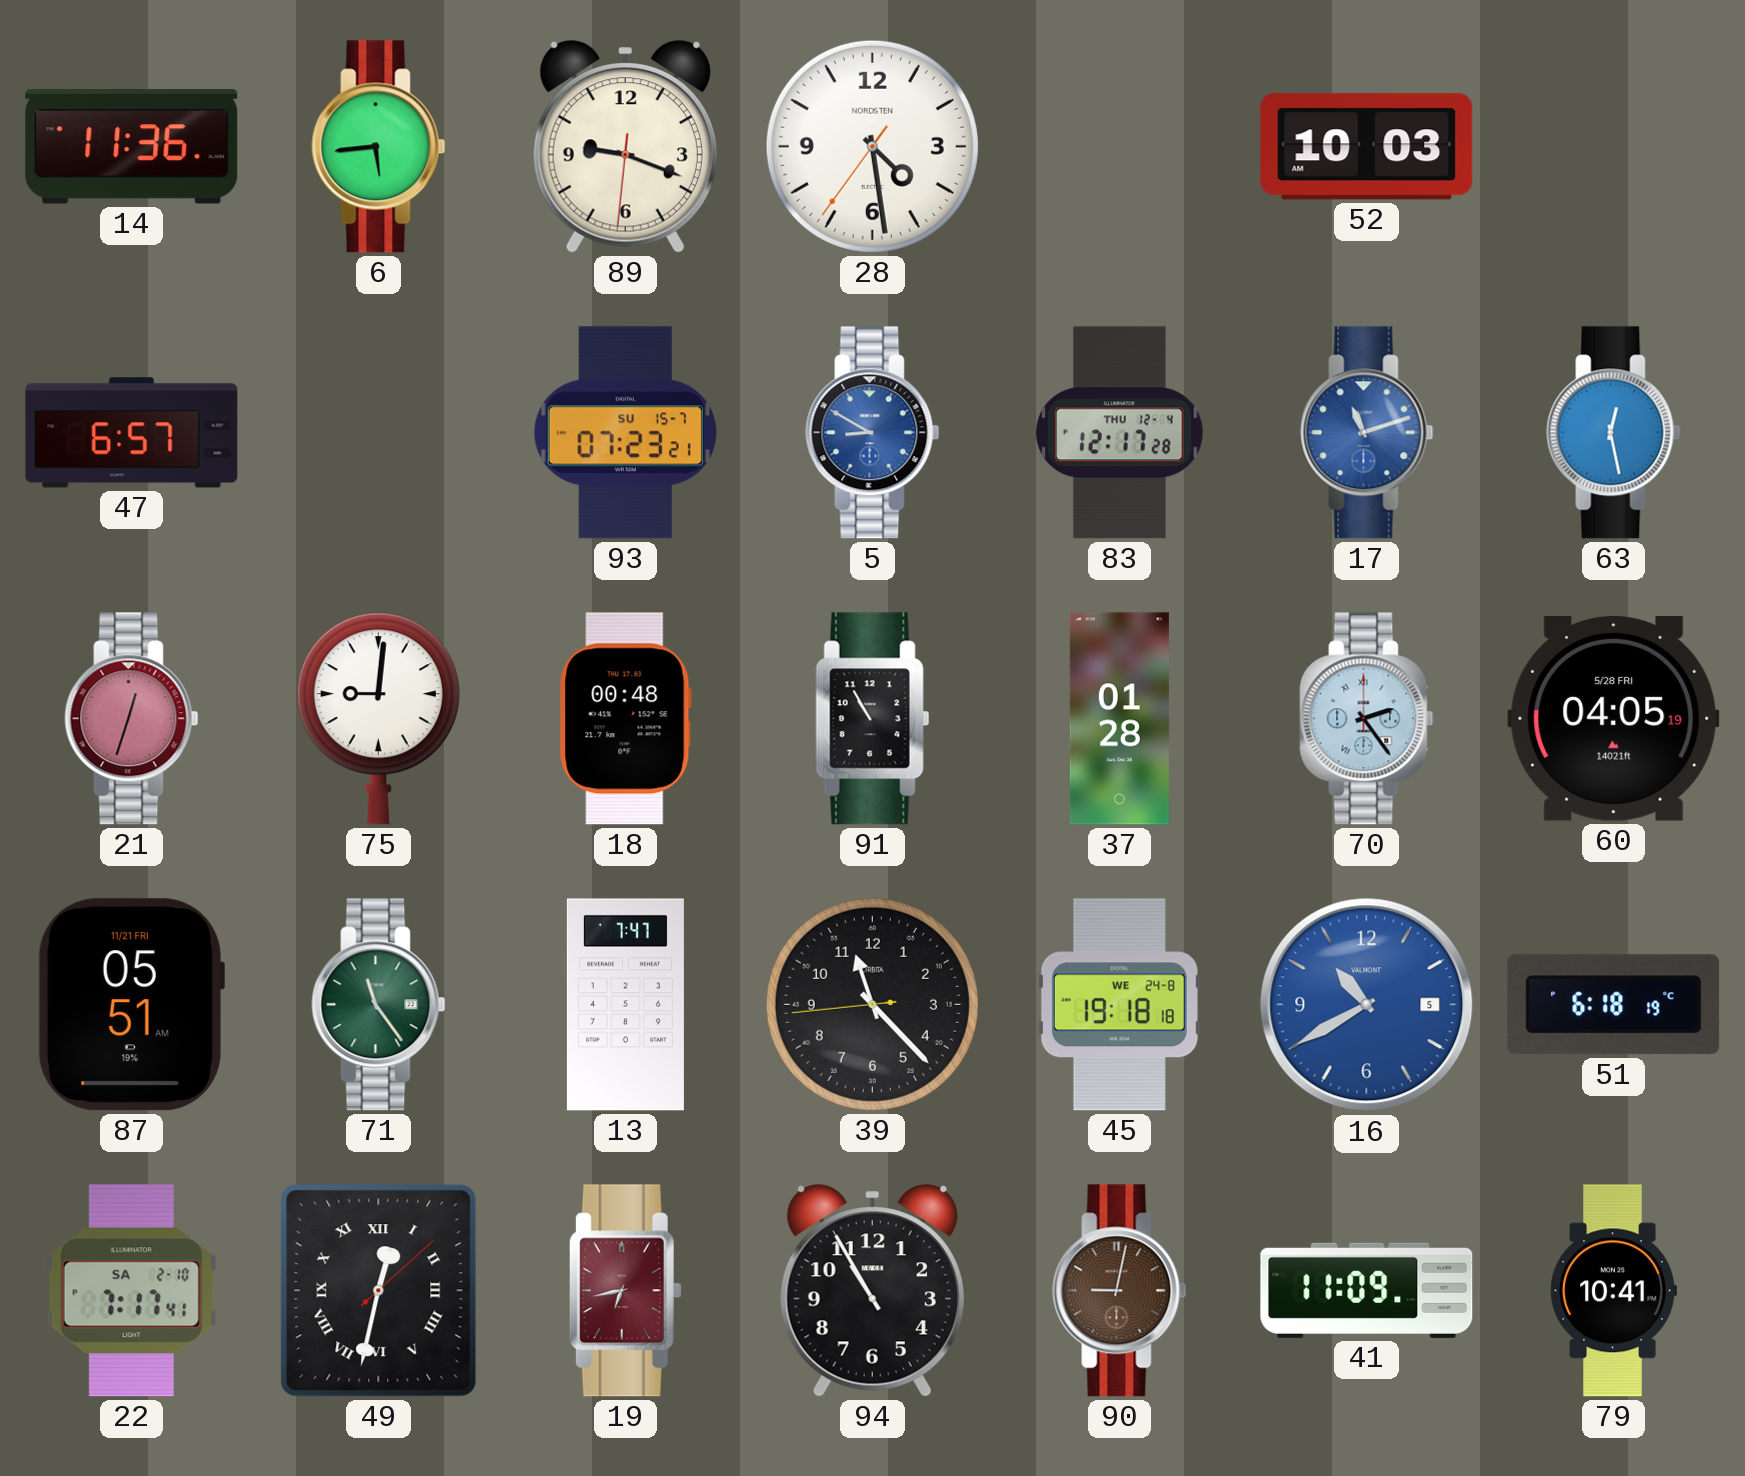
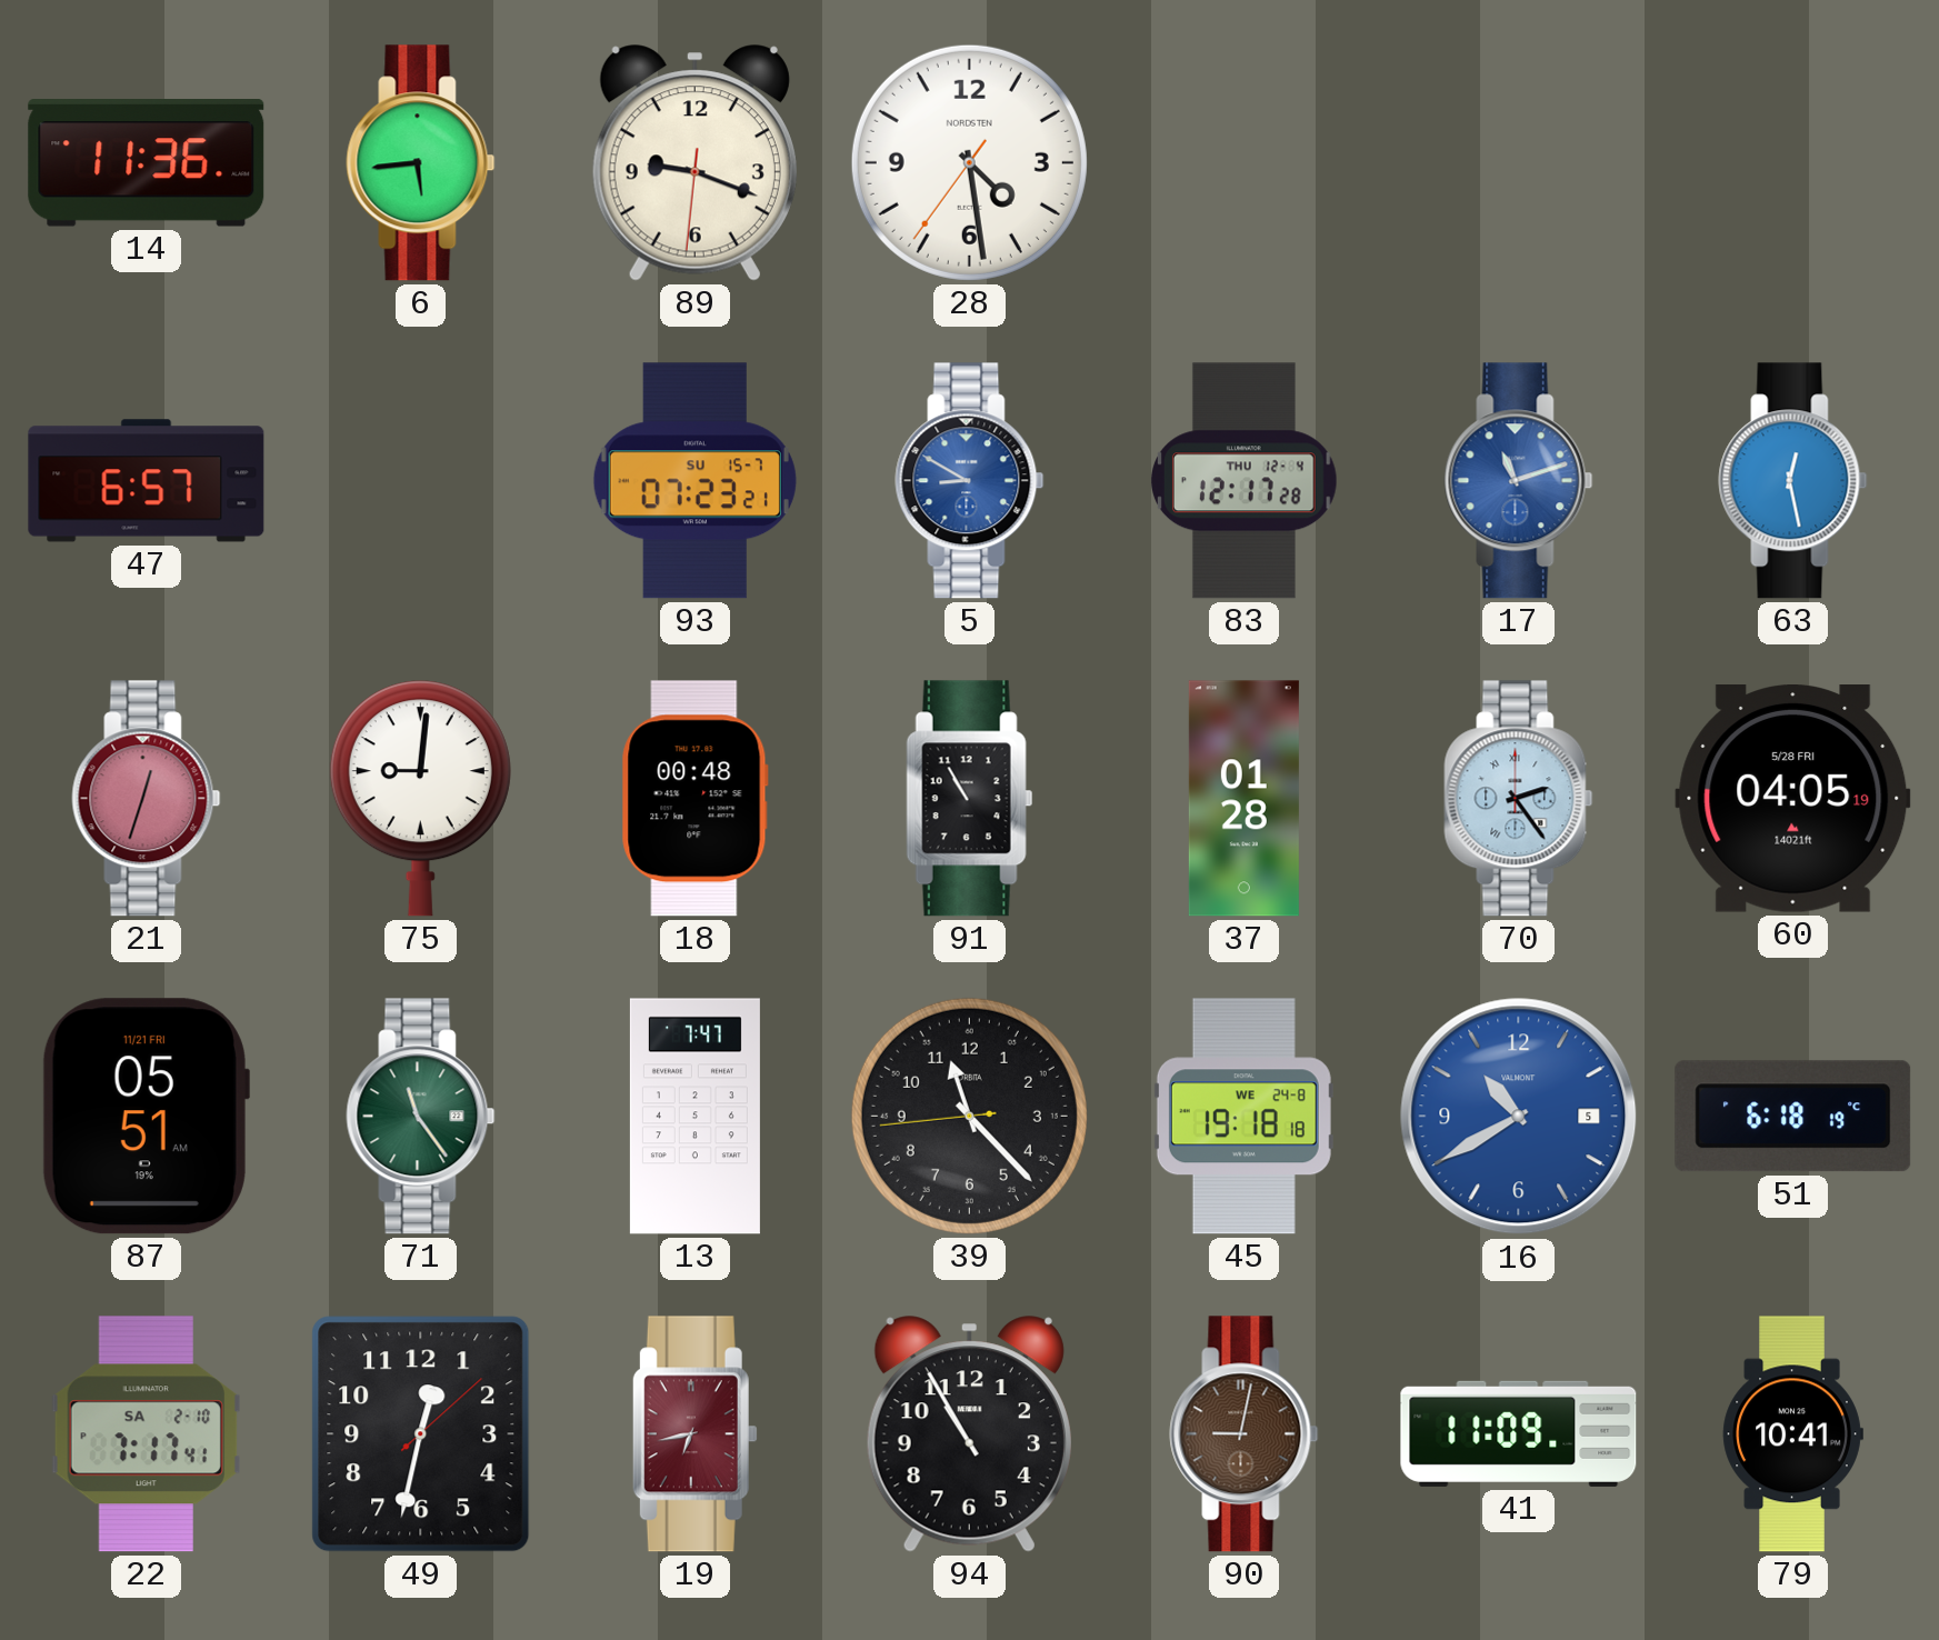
52: 10:03 -> none
49 numerals: Roman -> Arabic
